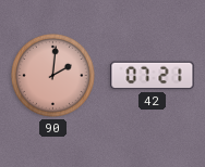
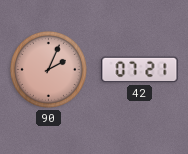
90: 2:01 -> 2:04
